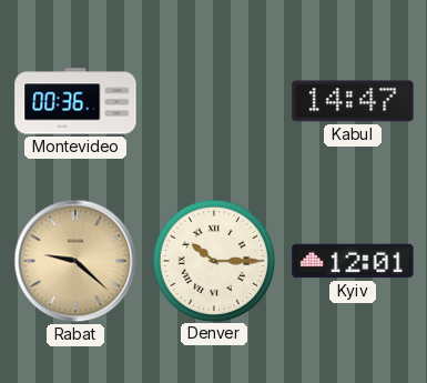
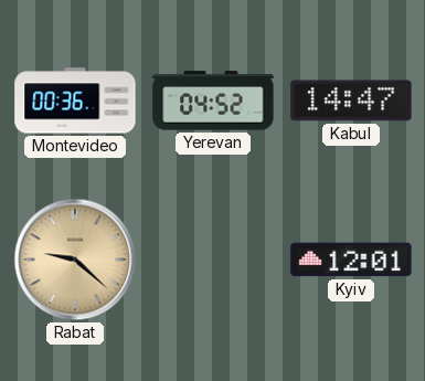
Yerevan: none -> 04:52
Denver: 10:15 -> none
